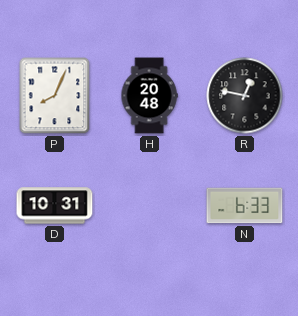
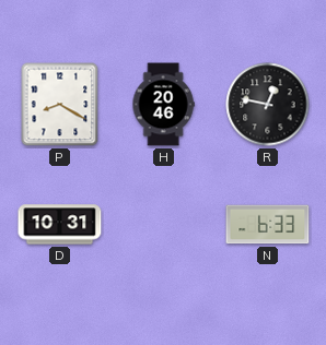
P: 8:04 -> 8:20
H: 20:48 -> 20:46
